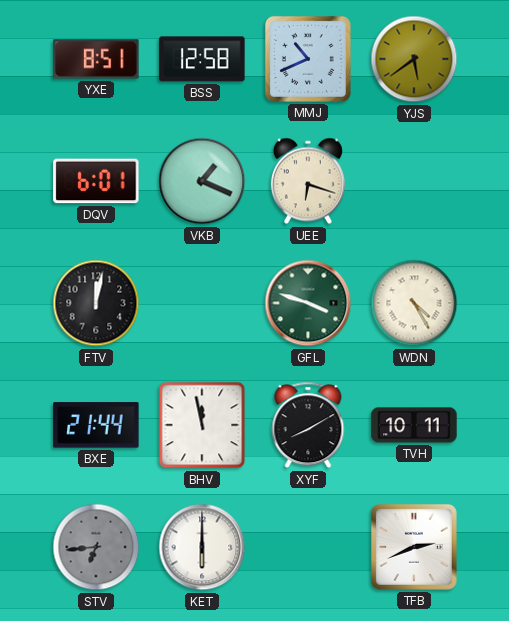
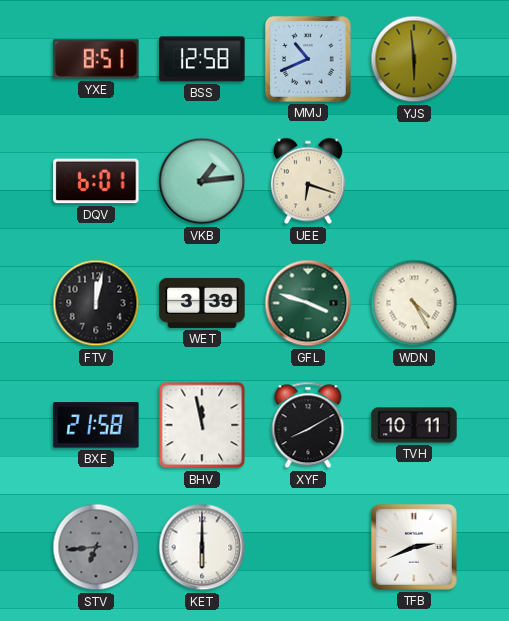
YJS: 5:39 -> 5:59
VKB: 1:19 -> 1:14
WET: none -> 3:39
BXE: 21:44 -> 21:58
